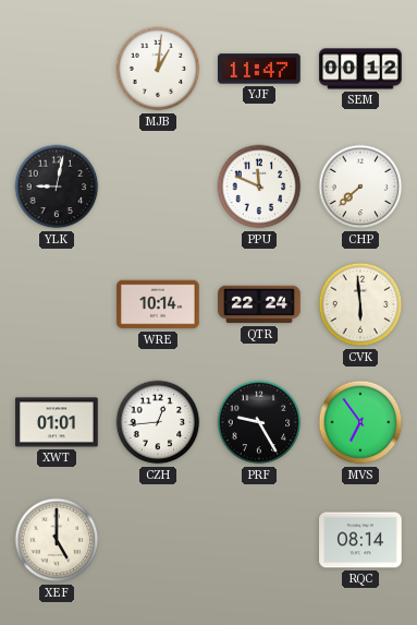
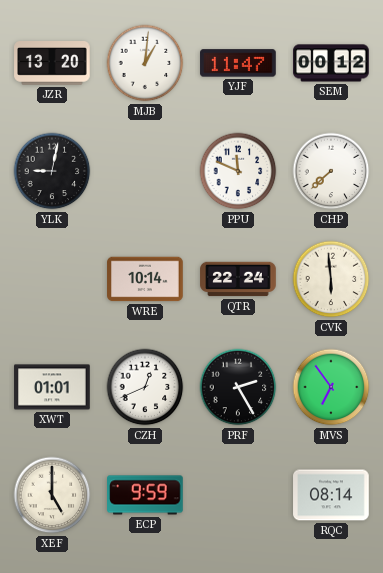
JZR: none -> 13:20
CZH: 12:44 -> 12:41
PRF: 9:25 -> 2:25
ECP: none -> 9:59
